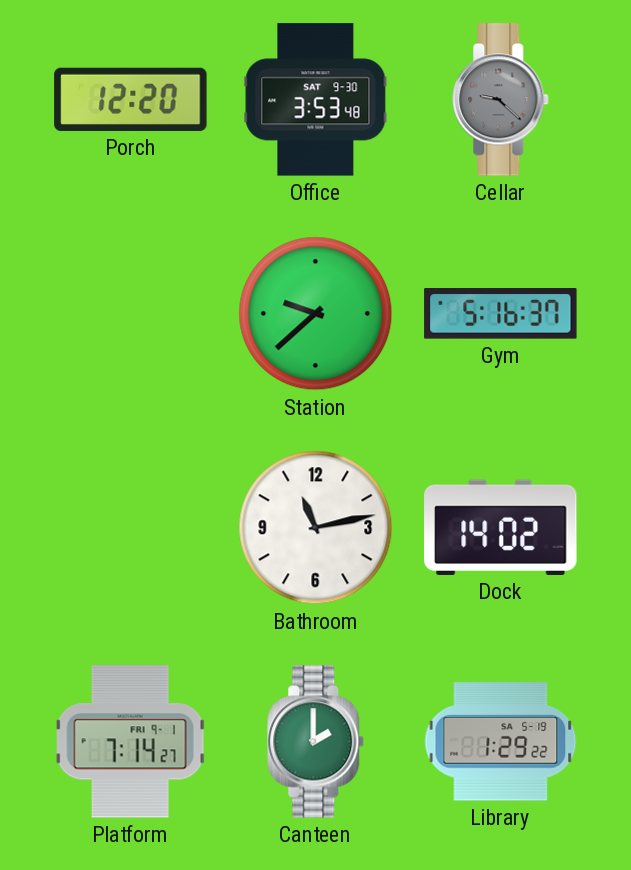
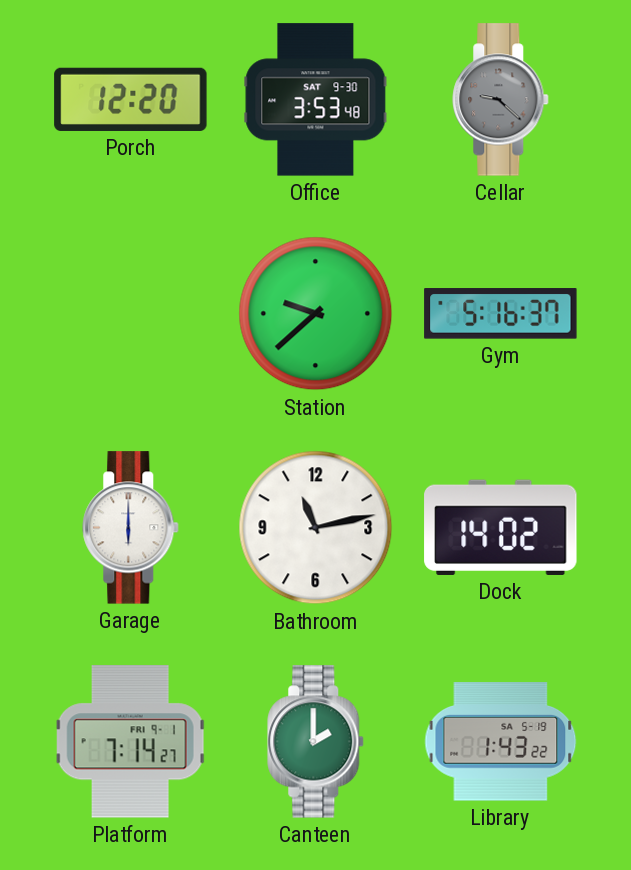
Garage: none -> 6:00
Library: 1:29 -> 1:43
